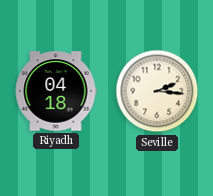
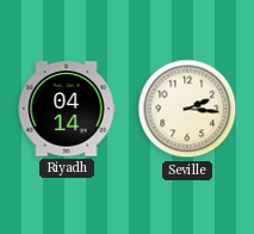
Riyadh: 04:18 -> 04:14
